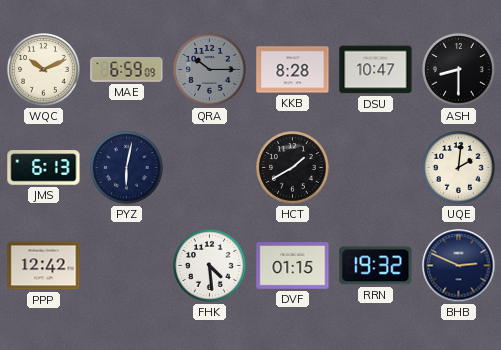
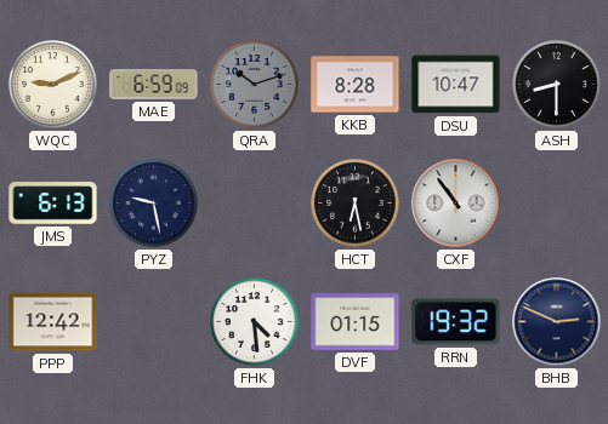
WQC: 10:11 -> 9:11
QRA: 10:15 -> 10:12
PYZ: 6:02 -> 9:28
HCT: 1:40 -> 6:28
CXF: none -> 10:54
UQE: 2:01 -> none
